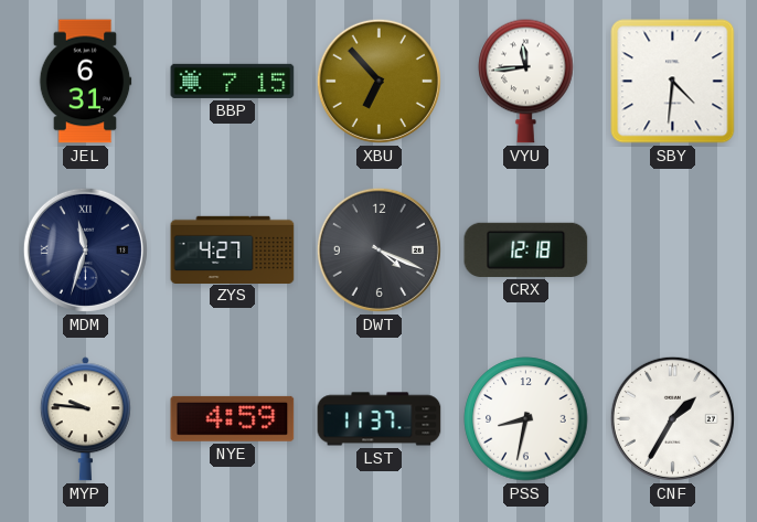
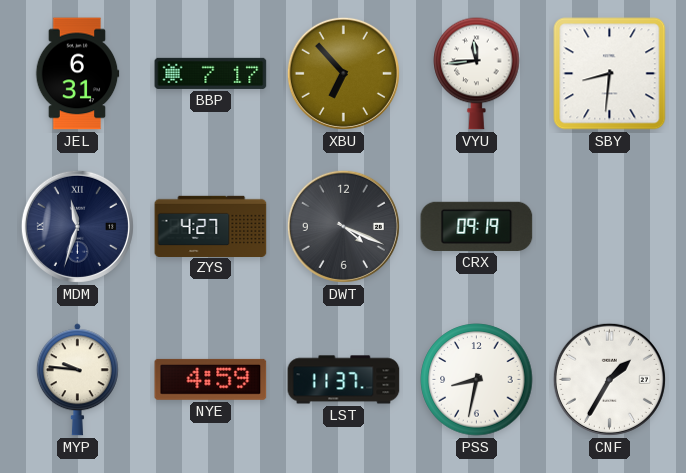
BBP: 7:15 -> 7:17
SBY: 4:31 -> 8:31
CRX: 12:18 -> 09:19
